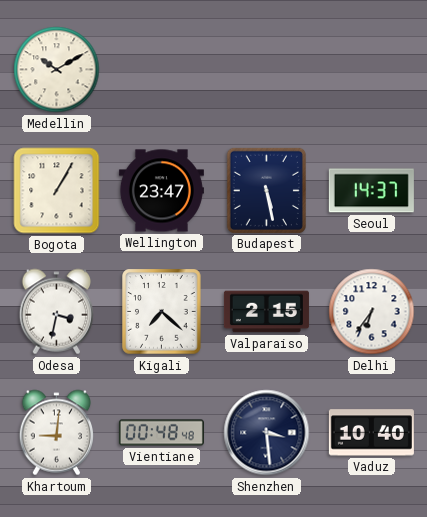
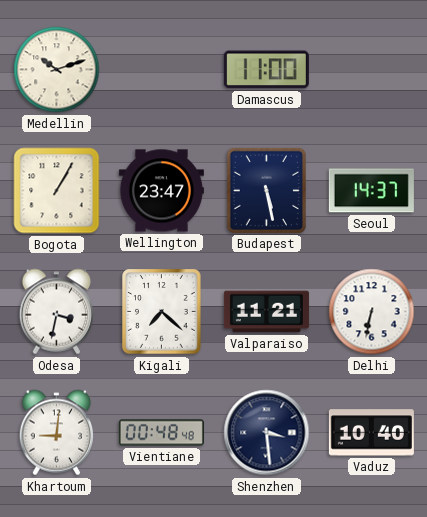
Medellin: 10:10 -> 10:12
Damascus: none -> 11:00
Valparaiso: 2:15 -> 11:21
Delhi: 6:36 -> 6:32
